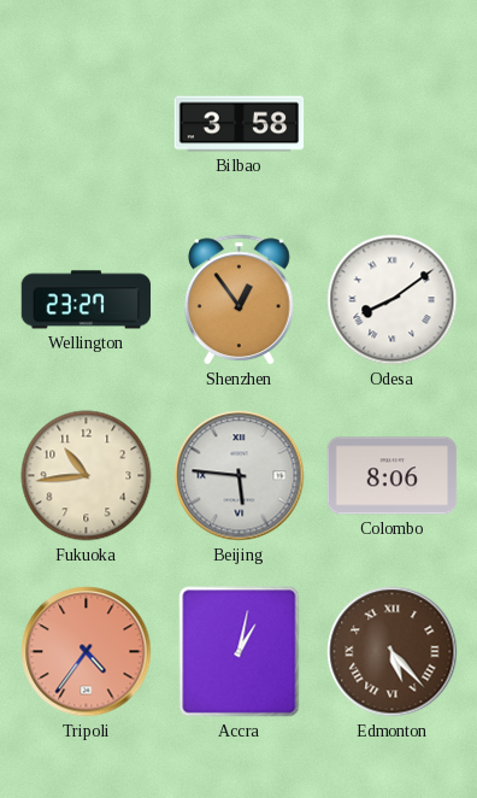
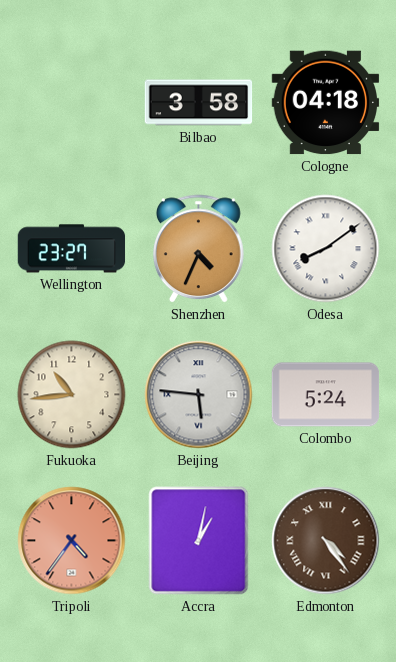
Cologne: none -> 04:18
Shenzhen: 12:54 -> 4:34
Colombo: 8:06 -> 5:24
Edmonton: 5:23 -> 4:24
